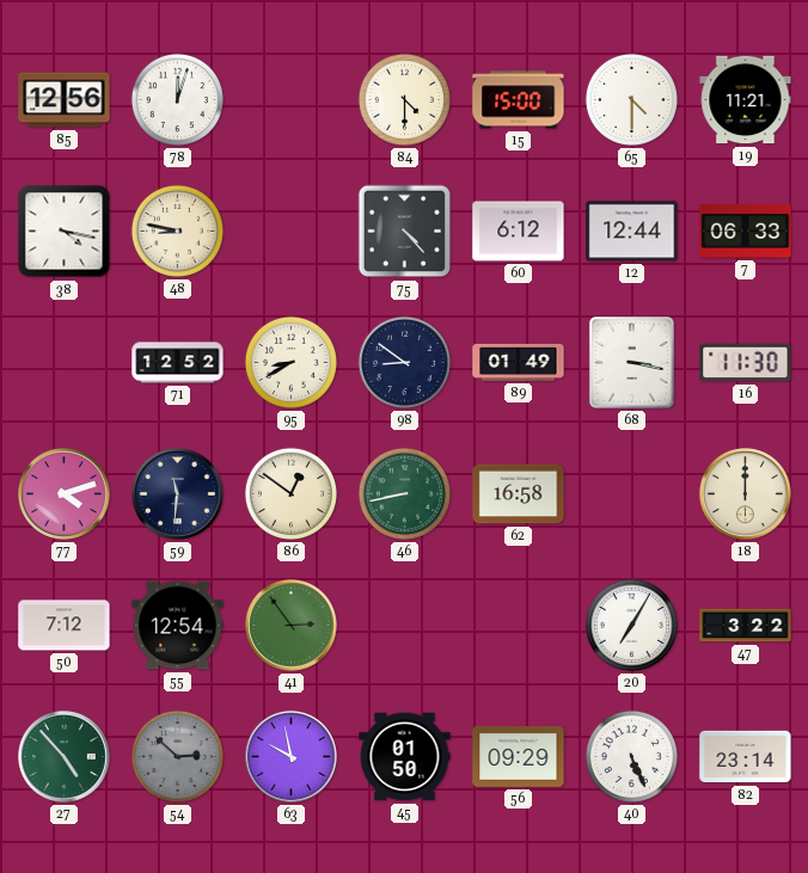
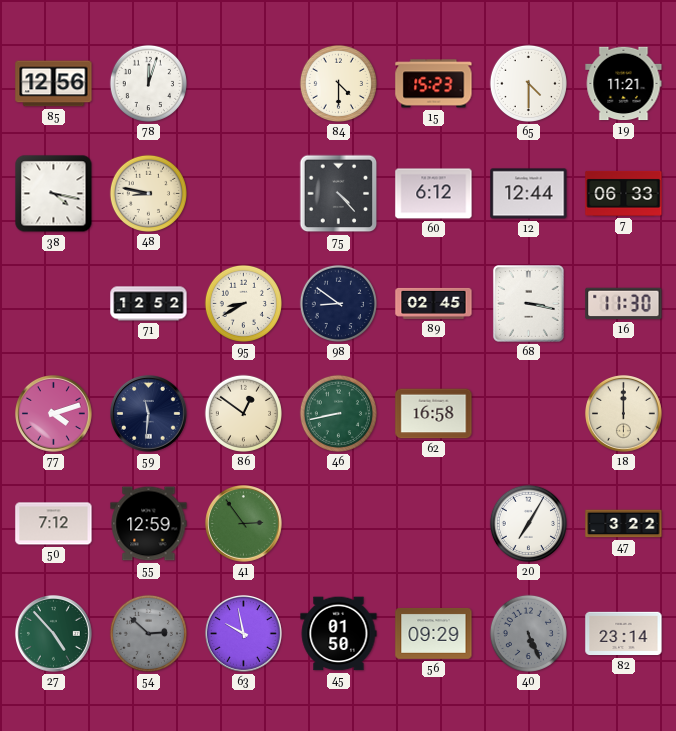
15: 15:00 -> 15:23
89: 01:49 -> 02:45
55: 12:54 -> 12:59
40 dial: white -> grey
